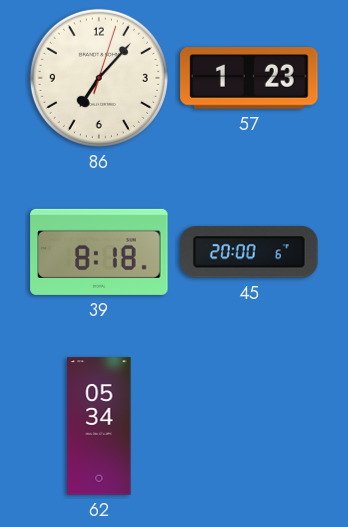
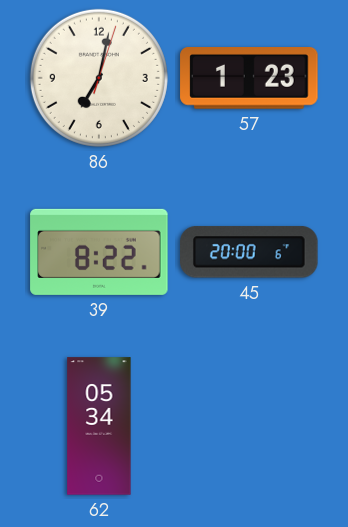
86: 7:07 -> 7:02
39: 8:18 -> 8:22
